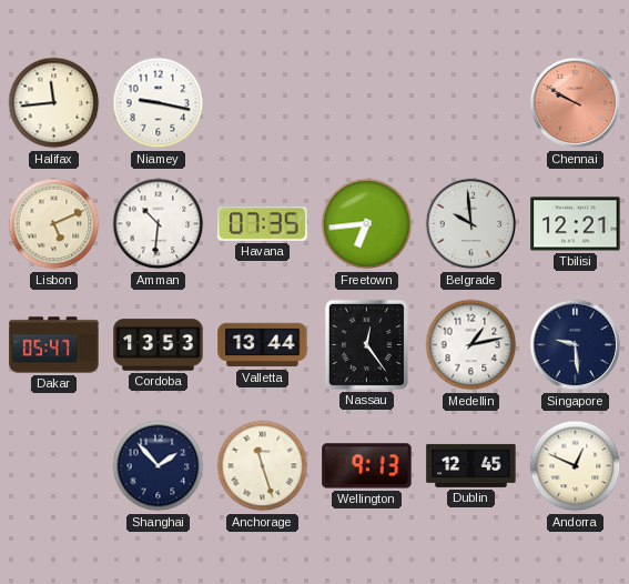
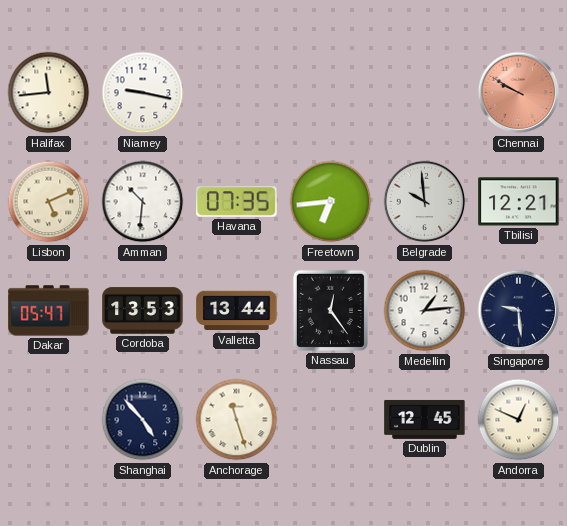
Medellin: 1:13 -> 1:14
Shanghai: 1:53 -> 4:53
Wellington: 9:13 -> none
